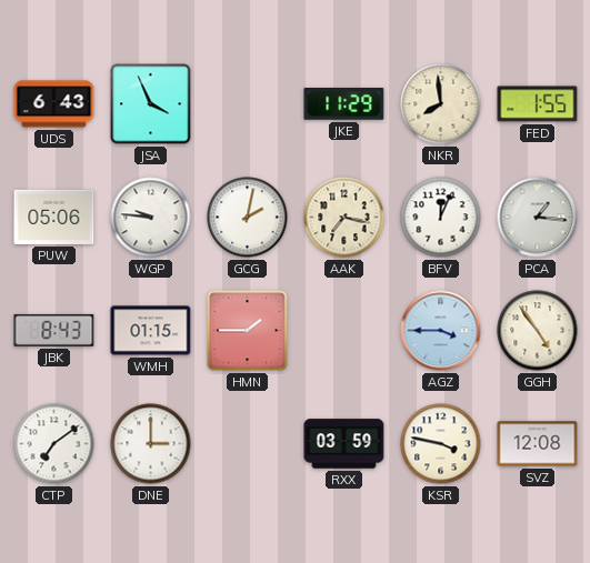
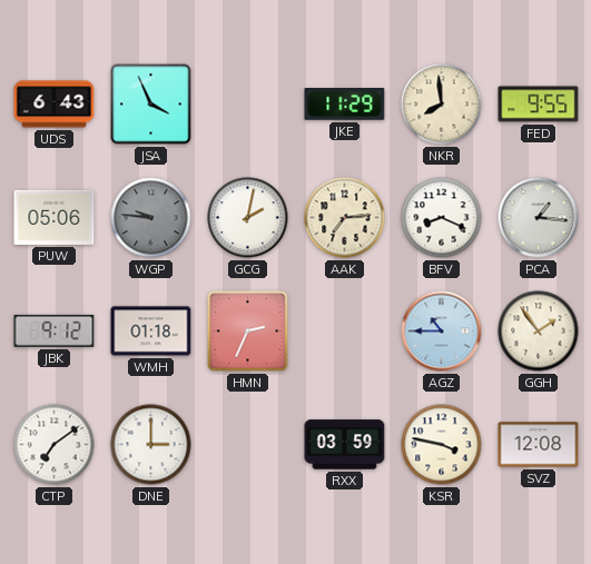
FED: 1:55 -> 9:55
WGP dial: white -> grey
AAK: 7:17 -> 7:14
BFV: 12:04 -> 8:19
JBK: 8:43 -> 9:12
WMH: 01:15 -> 01:18
HMN: 1:45 -> 2:34
AGZ: 3:45 -> 10:45
GGH: 4:54 -> 1:54
